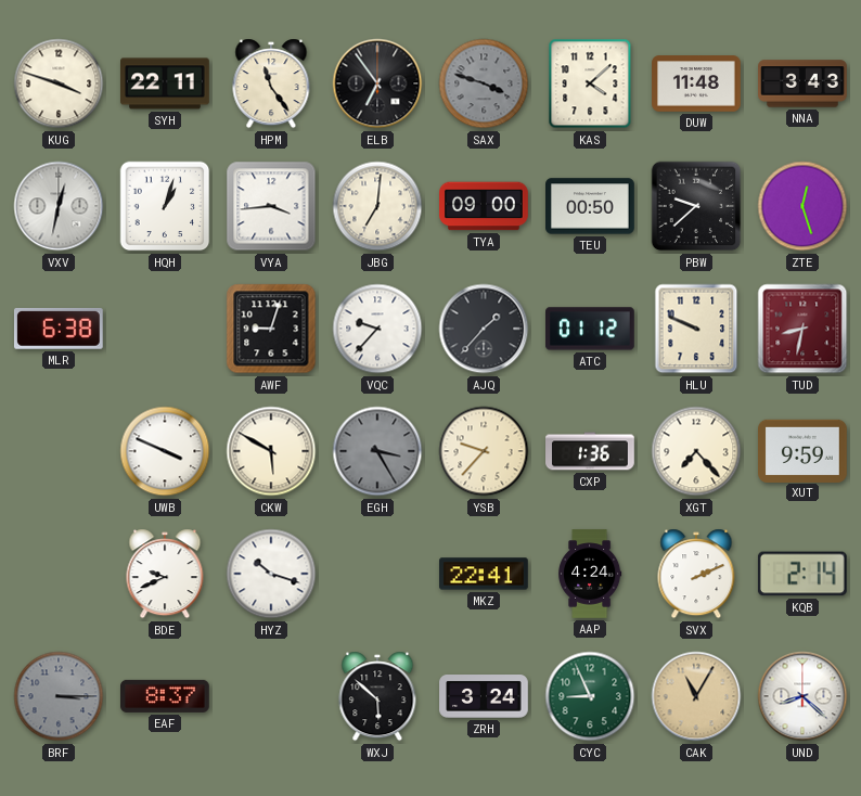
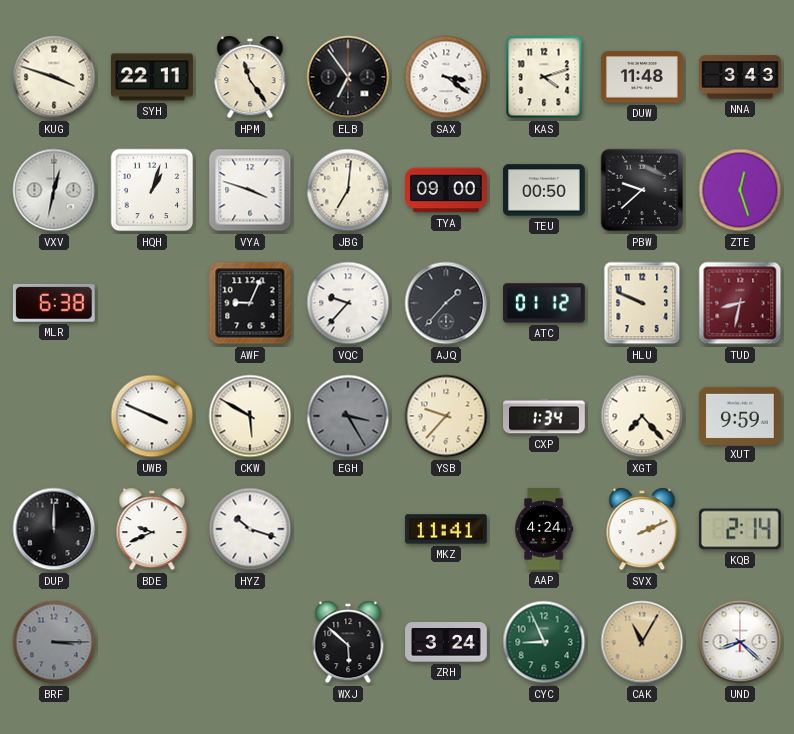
SAX: 3:48 -> 3:21
SAX dial: grey -> white
KAS: 4:08 -> 4:12
VYA: 3:44 -> 3:48
AWF: 9:03 -> 9:04
CXP: 1:36 -> 1:34
DUP: none -> 12:00
MKZ: 22:41 -> 11:41
EAF: 8:37 -> none
